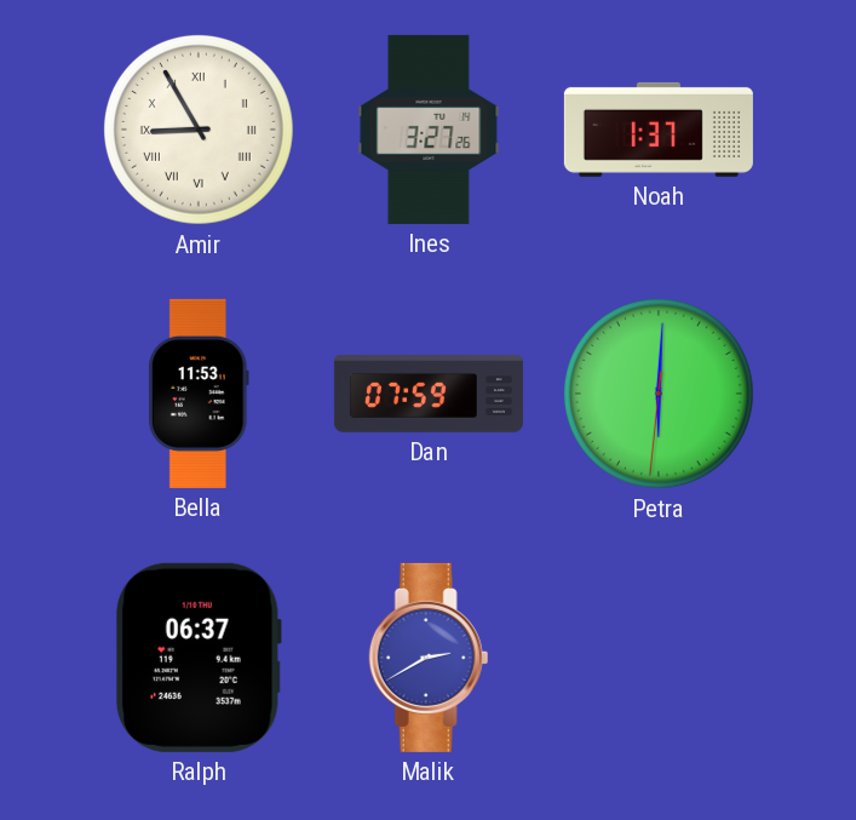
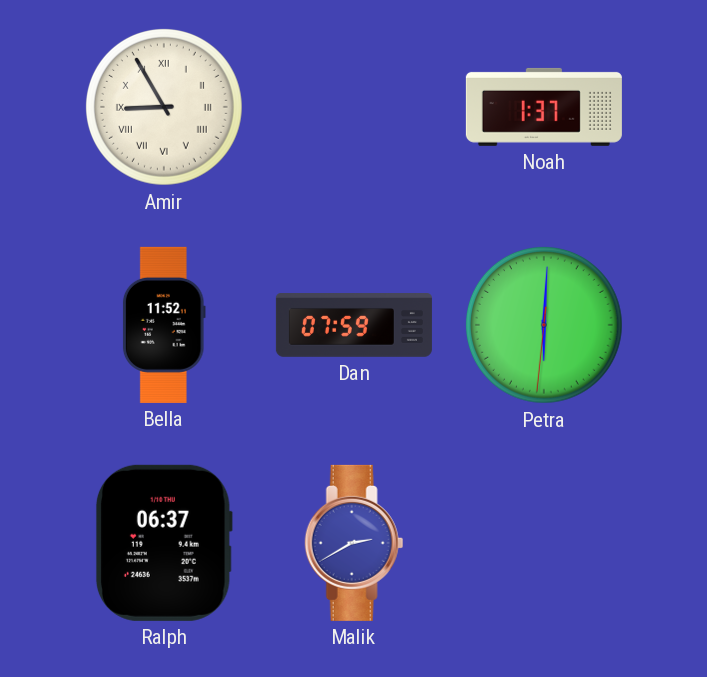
Ines: 3:27 -> none
Bella: 11:53 -> 11:52
